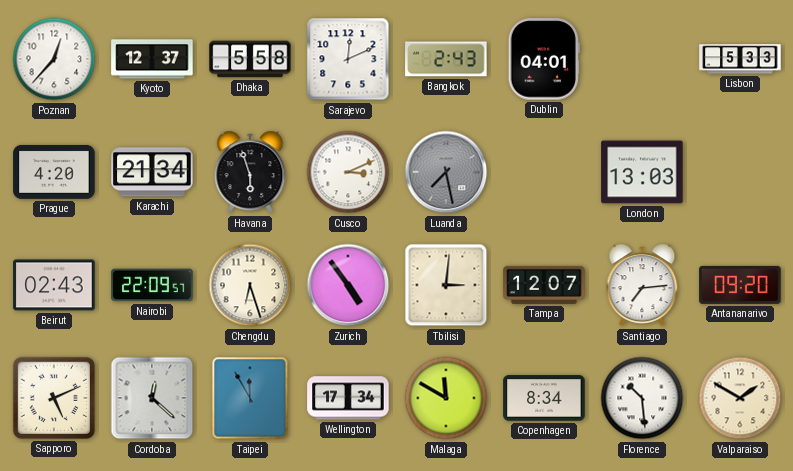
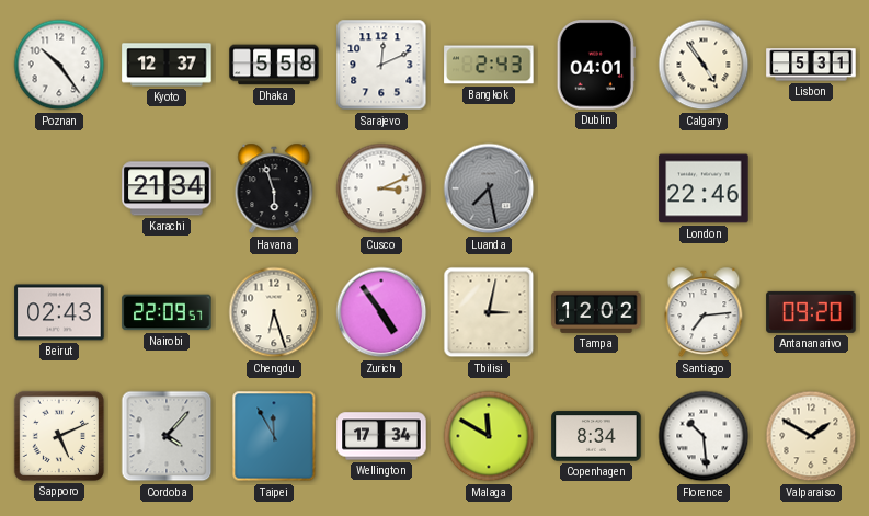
Poznan: 12:37 -> 10:24
Calgary: none -> 4:54
Lisbon: 5:33 -> 5:31
Prague: 4:20 -> none
London: 13:03 -> 22:46
Tbilisi: 3:01 -> 3:02
Tampa: 12:07 -> 12:02
Cordoba: 12:22 -> 4:07
